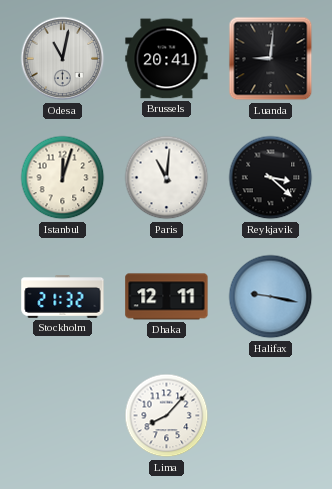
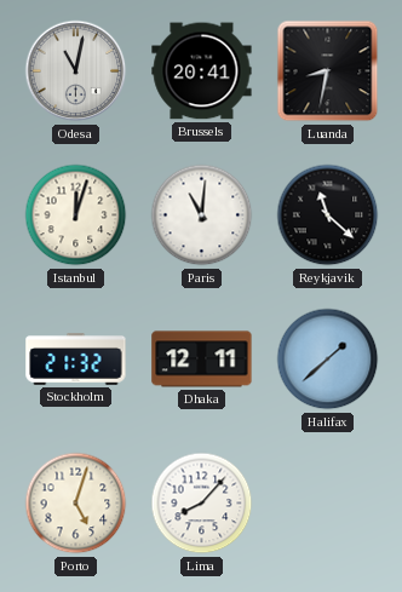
Luanda: 9:01 -> 8:32
Reykjavik: 3:22 -> 11:22
Halifax: 9:17 -> 1:38
Porto: none -> 5:03
